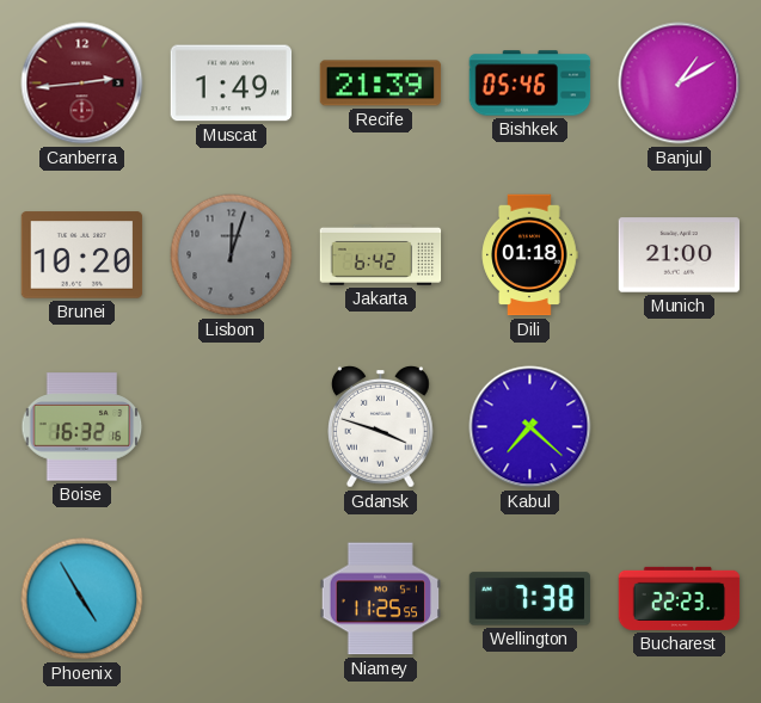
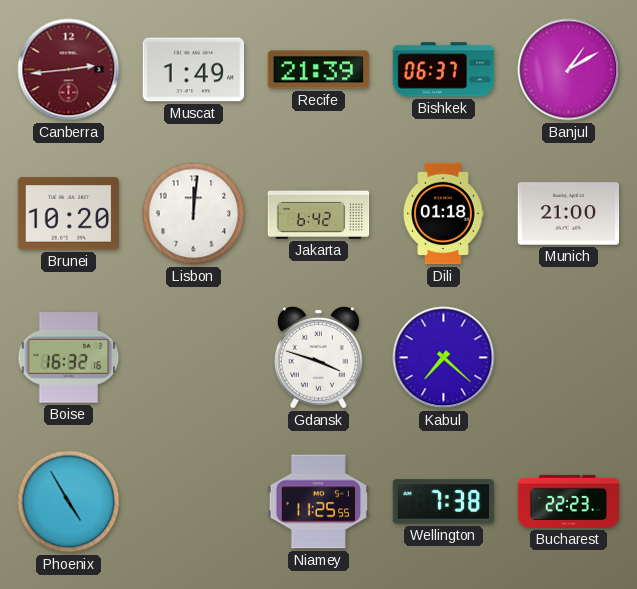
Bishkek: 05:46 -> 06:37
Lisbon: 12:03 -> 12:01
Lisbon dial: grey -> white
